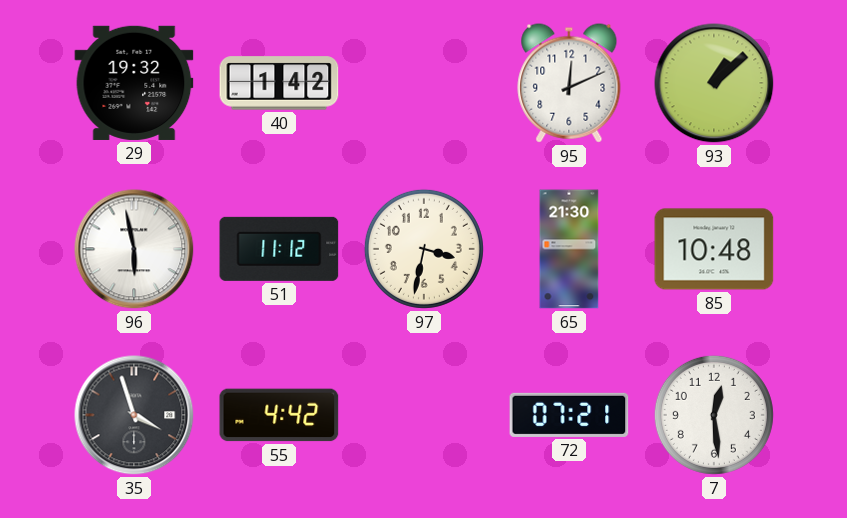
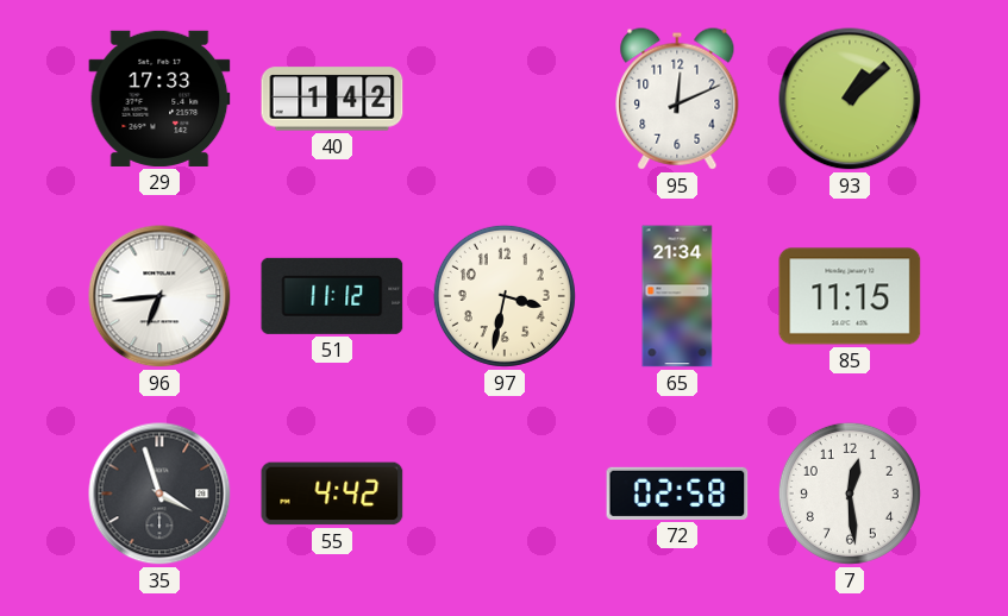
29: 19:32 -> 17:33
96: 5:58 -> 6:44
65: 21:30 -> 21:34
85: 10:48 -> 11:15
72: 07:21 -> 02:58
